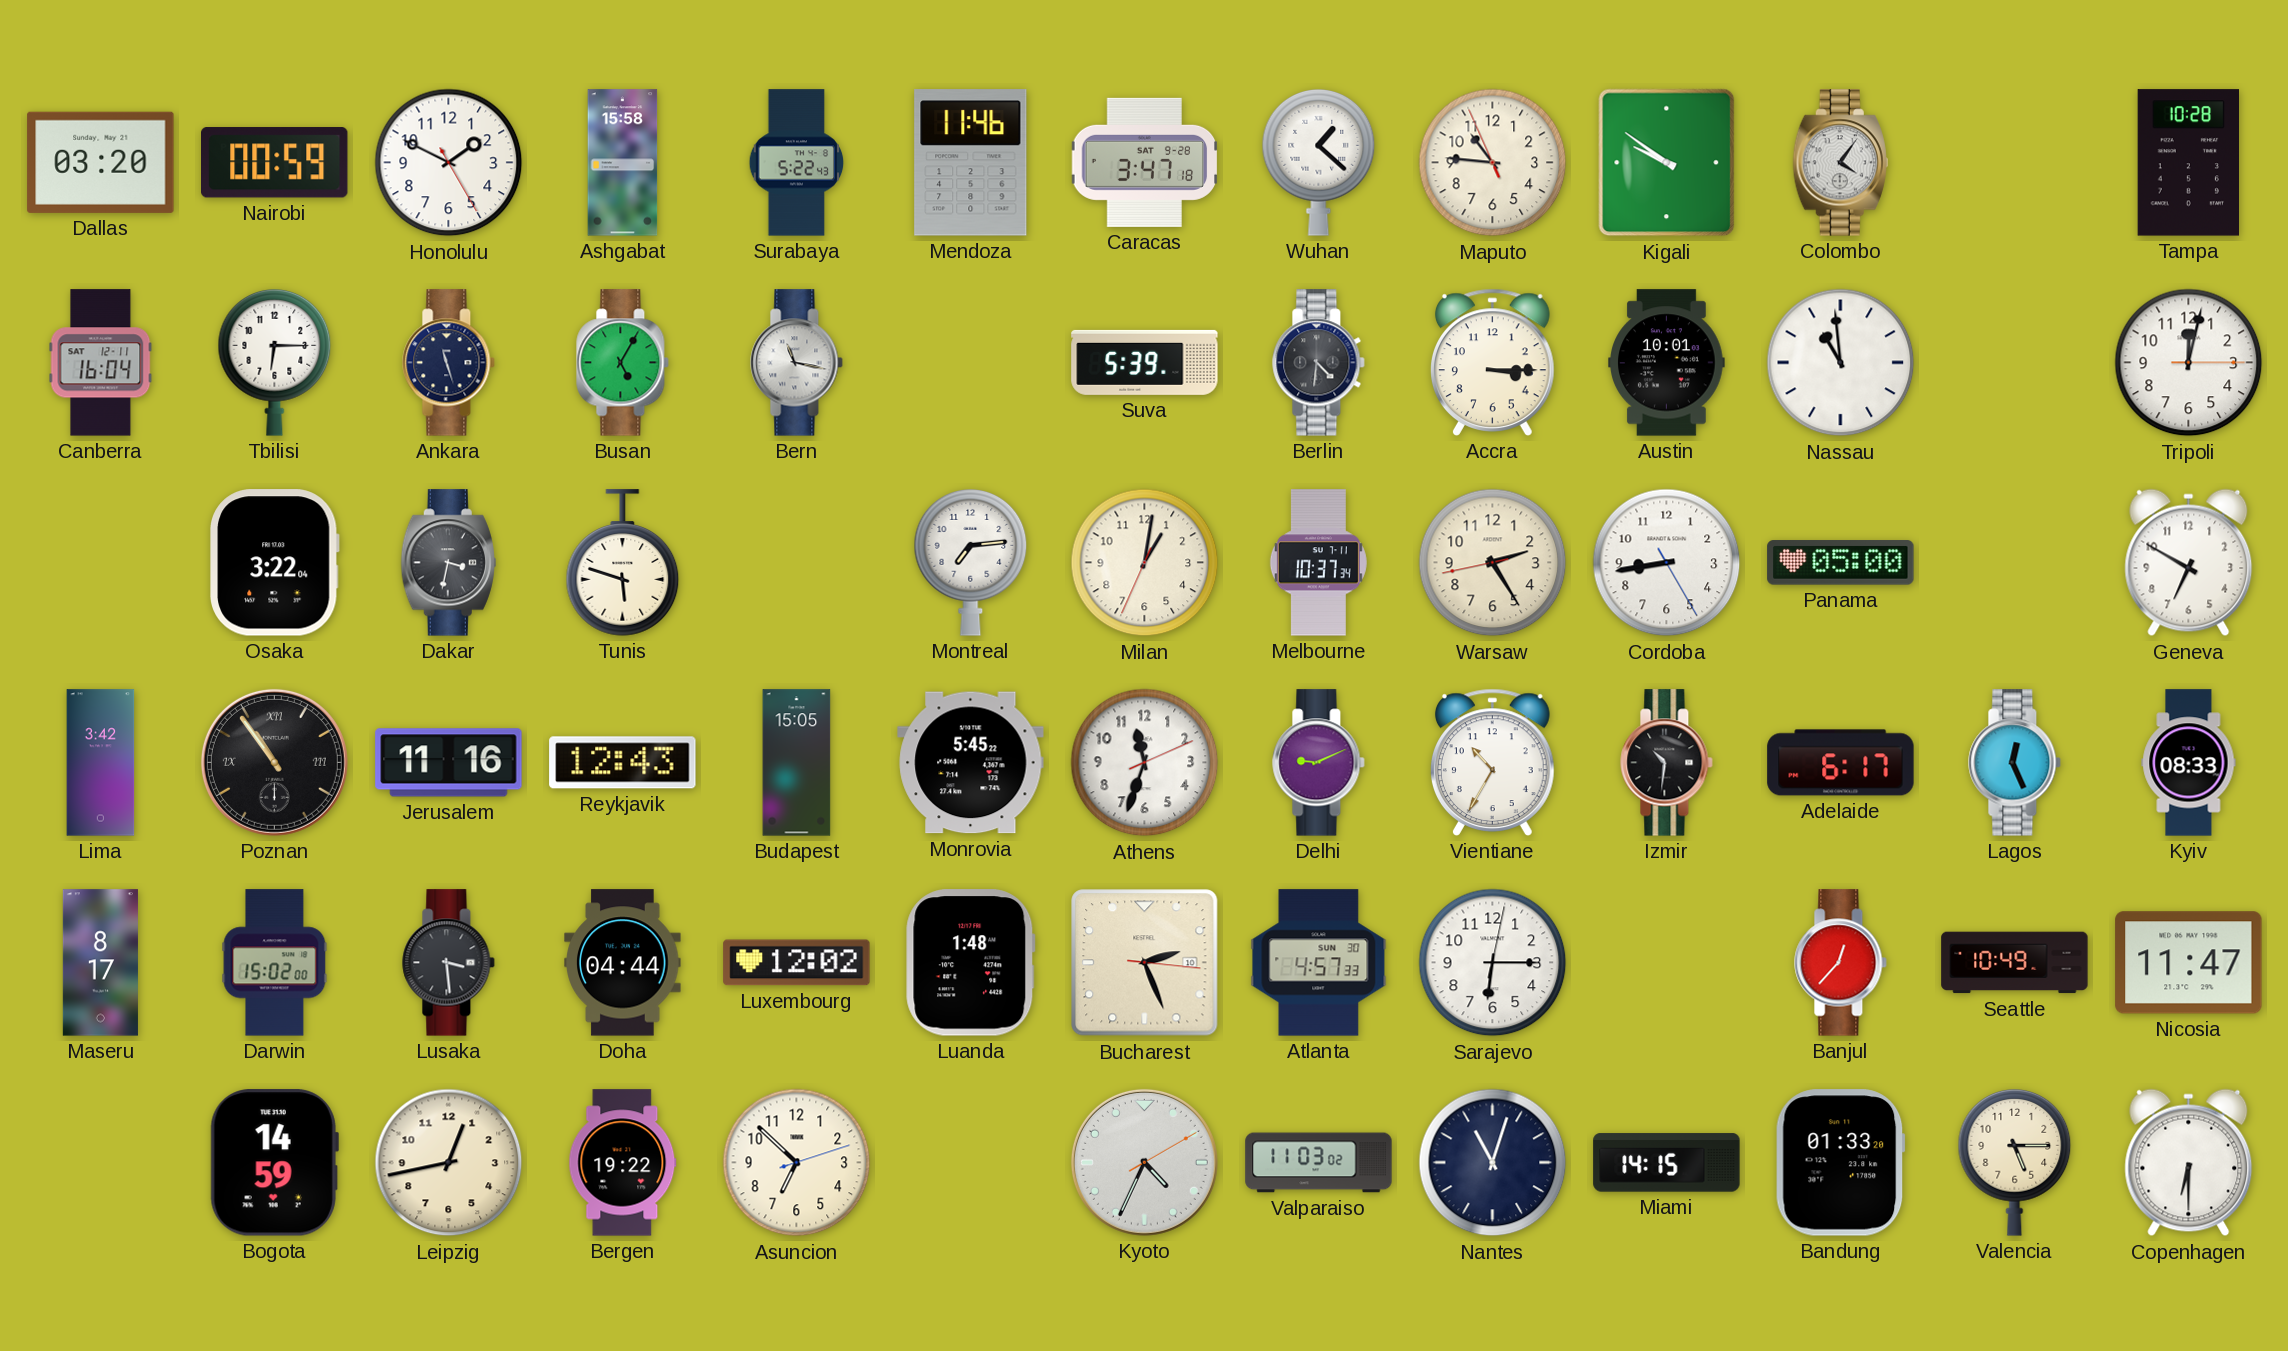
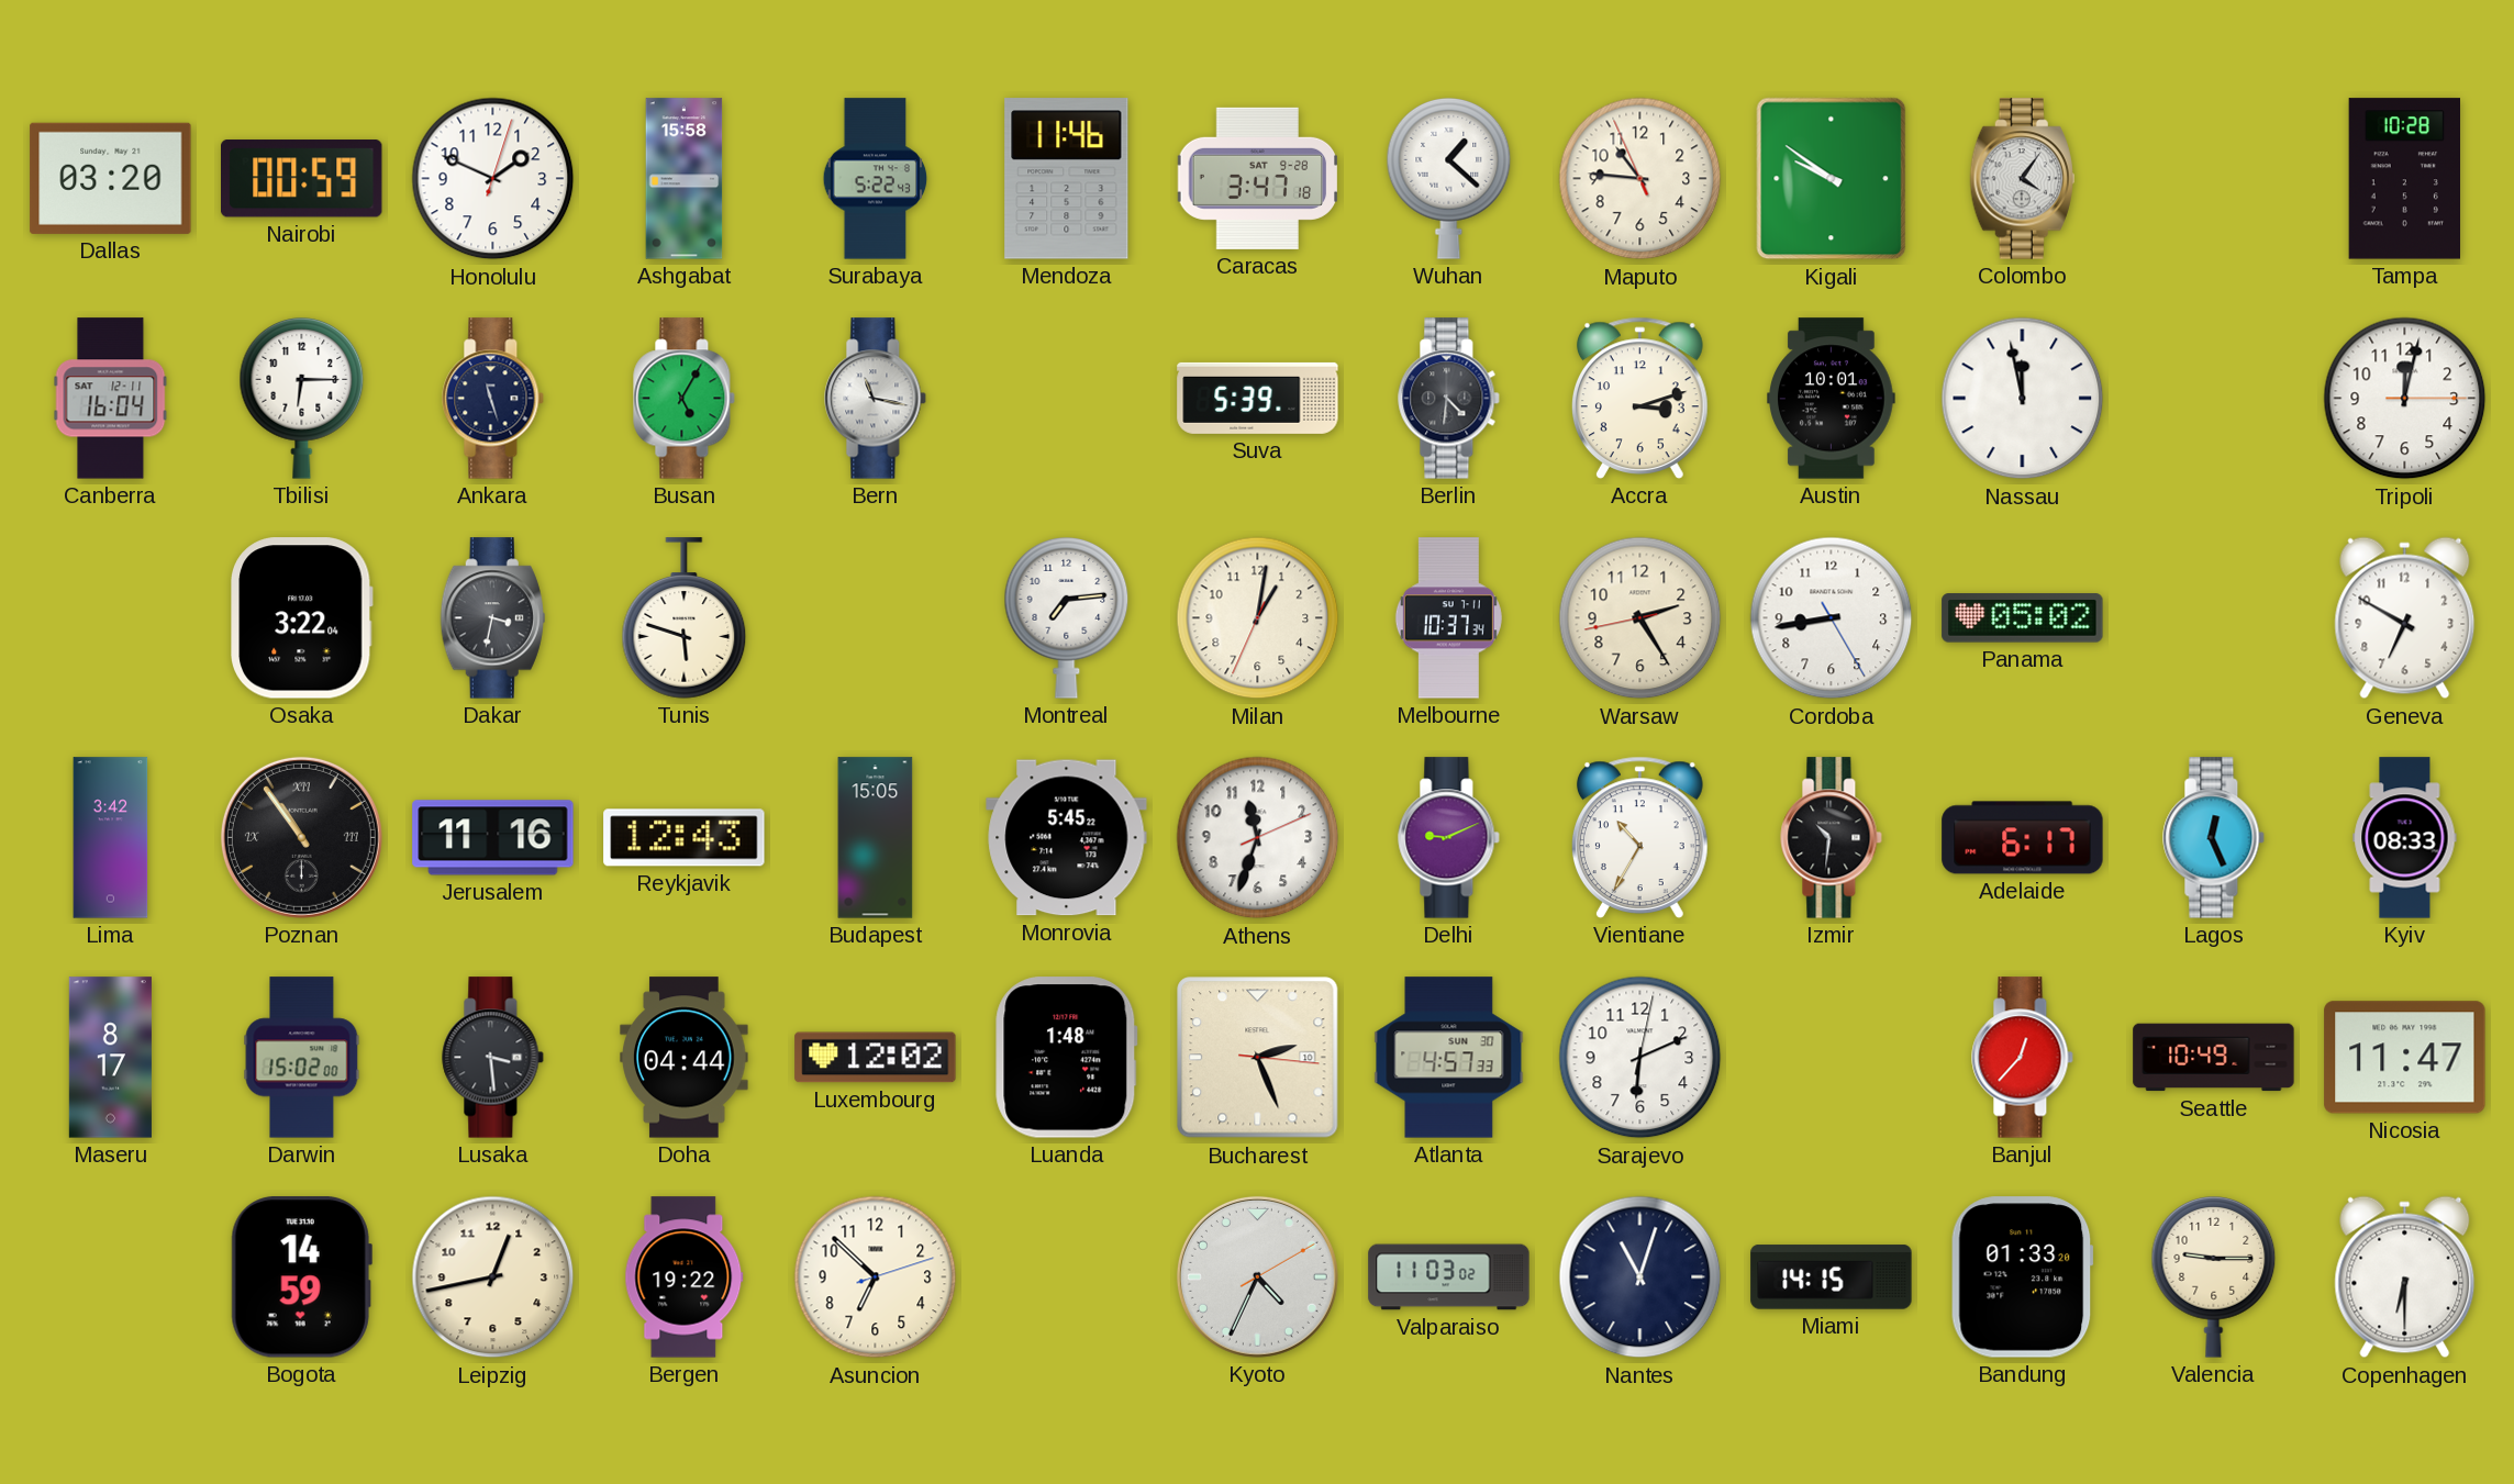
Honolulu: 1:49:25 -> 1:49:03
Accra: 3:15 -> 3:12
Nassau: 10:59 -> 11:58
Panama: 05:00 -> 05:02
Sarajevo: 6:15 -> 6:11
Valencia: 5:15 -> 9:15
